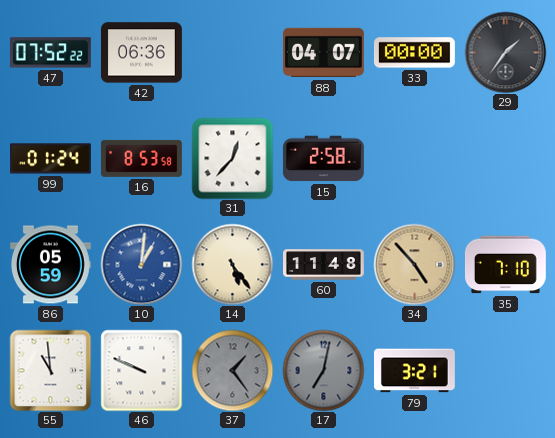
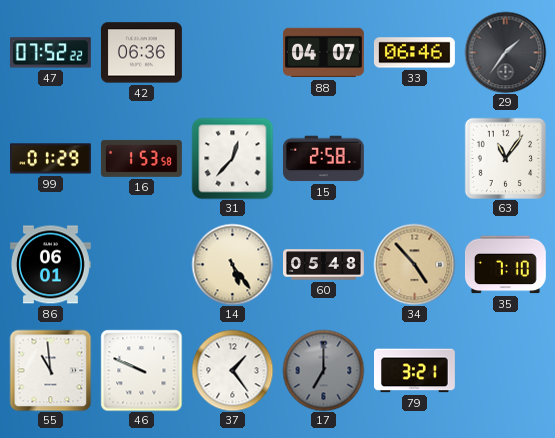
33: 00:00 -> 06:46
99: 01:24 -> 01:29
16: 8:53 -> 1:53
63: none -> 11:06
86: 05:59 -> 06:01
10: 1:01 -> none
60: 11:48 -> 05:48
37 dial: grey -> white
17: 7:02 -> 7:00
